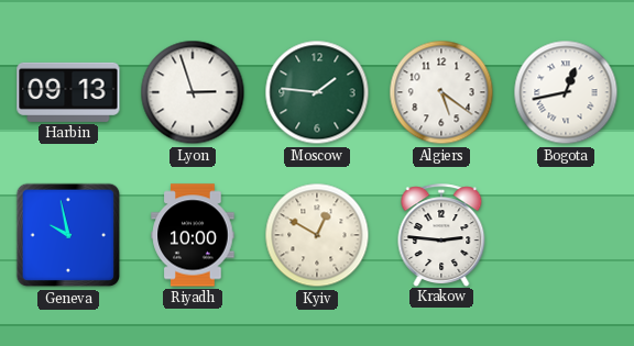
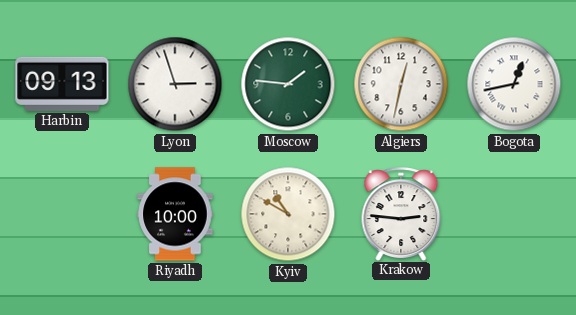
Algiers: 5:21 -> 12:32
Geneva: 9:58 -> none
Kyiv: 12:50 -> 10:50
